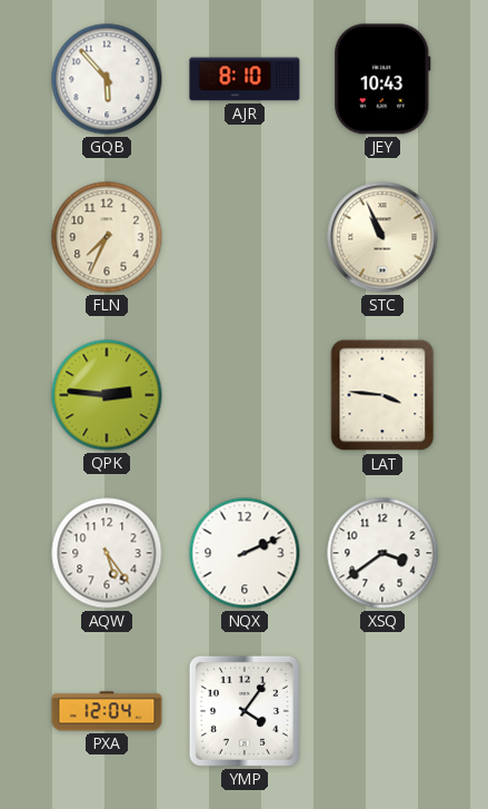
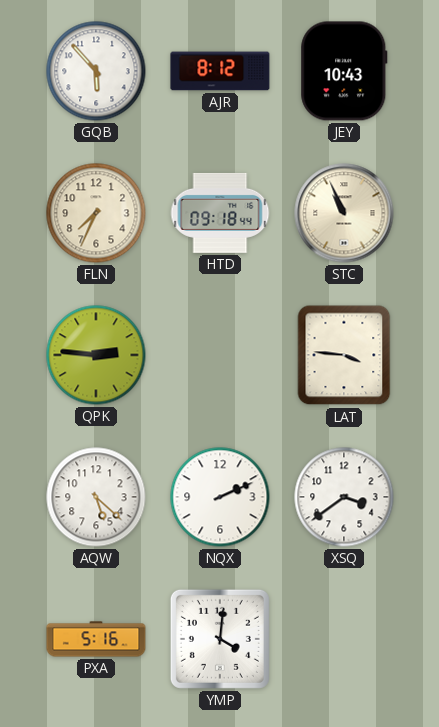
AJR: 8:10 -> 8:12
HTD: none -> 09:18
AQW: 5:24 -> 5:22
PXA: 12:04 -> 5:16
YMP: 4:06 -> 4:01
